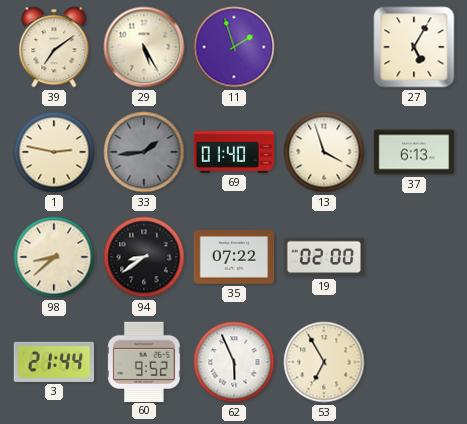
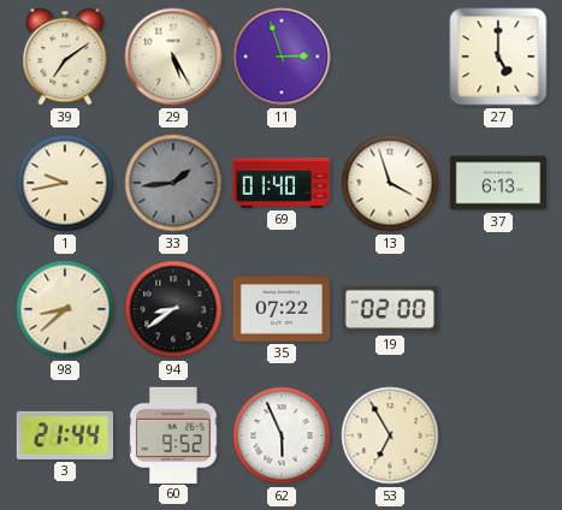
11: 1:57 -> 2:57
27: 5:05 -> 5:00
1: 2:47 -> 9:43
